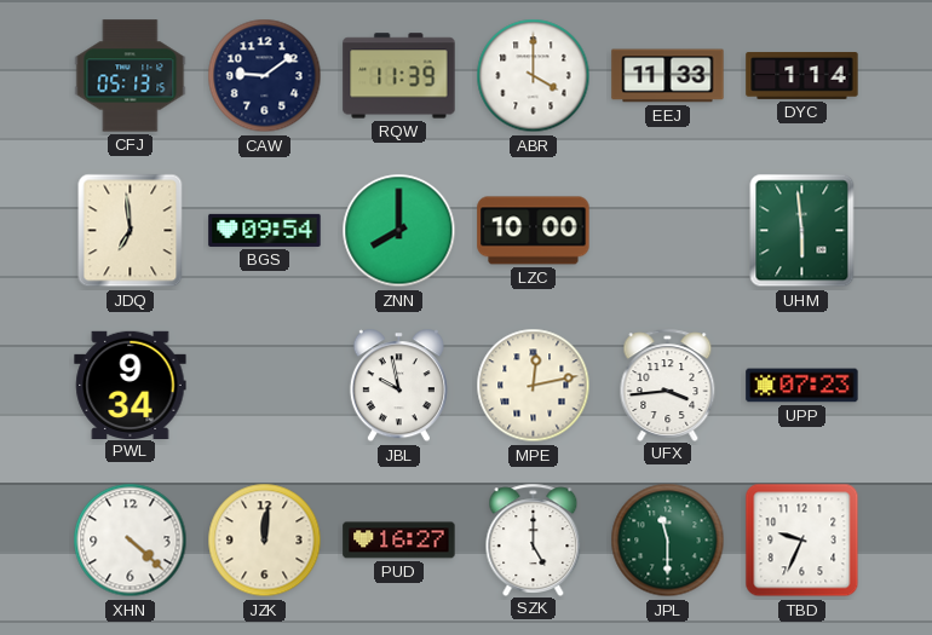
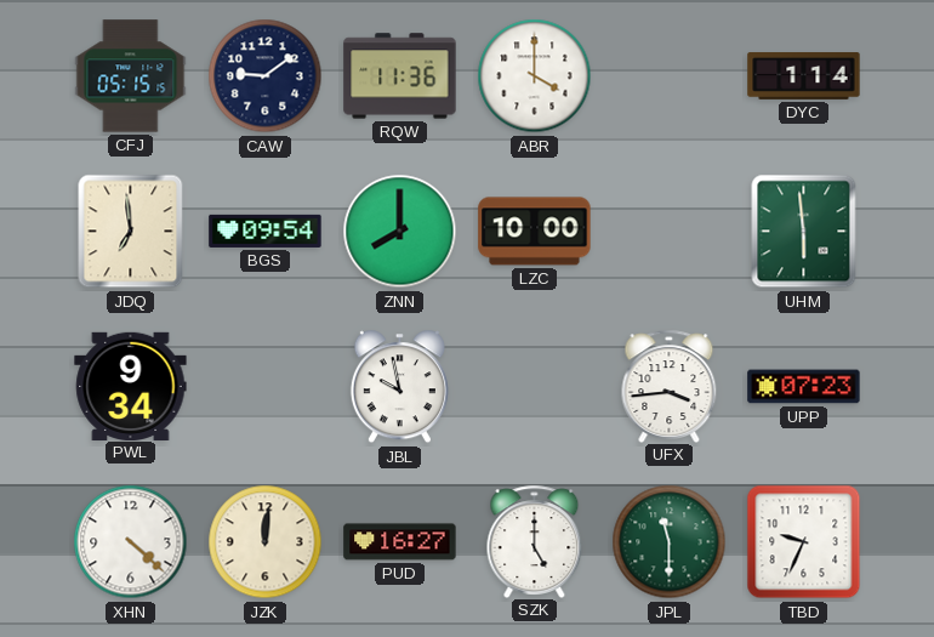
CFJ: 05:13 -> 05:15
RQW: 11:39 -> 11:36
EEJ: 11:33 -> none
MPE: 12:13 -> none
